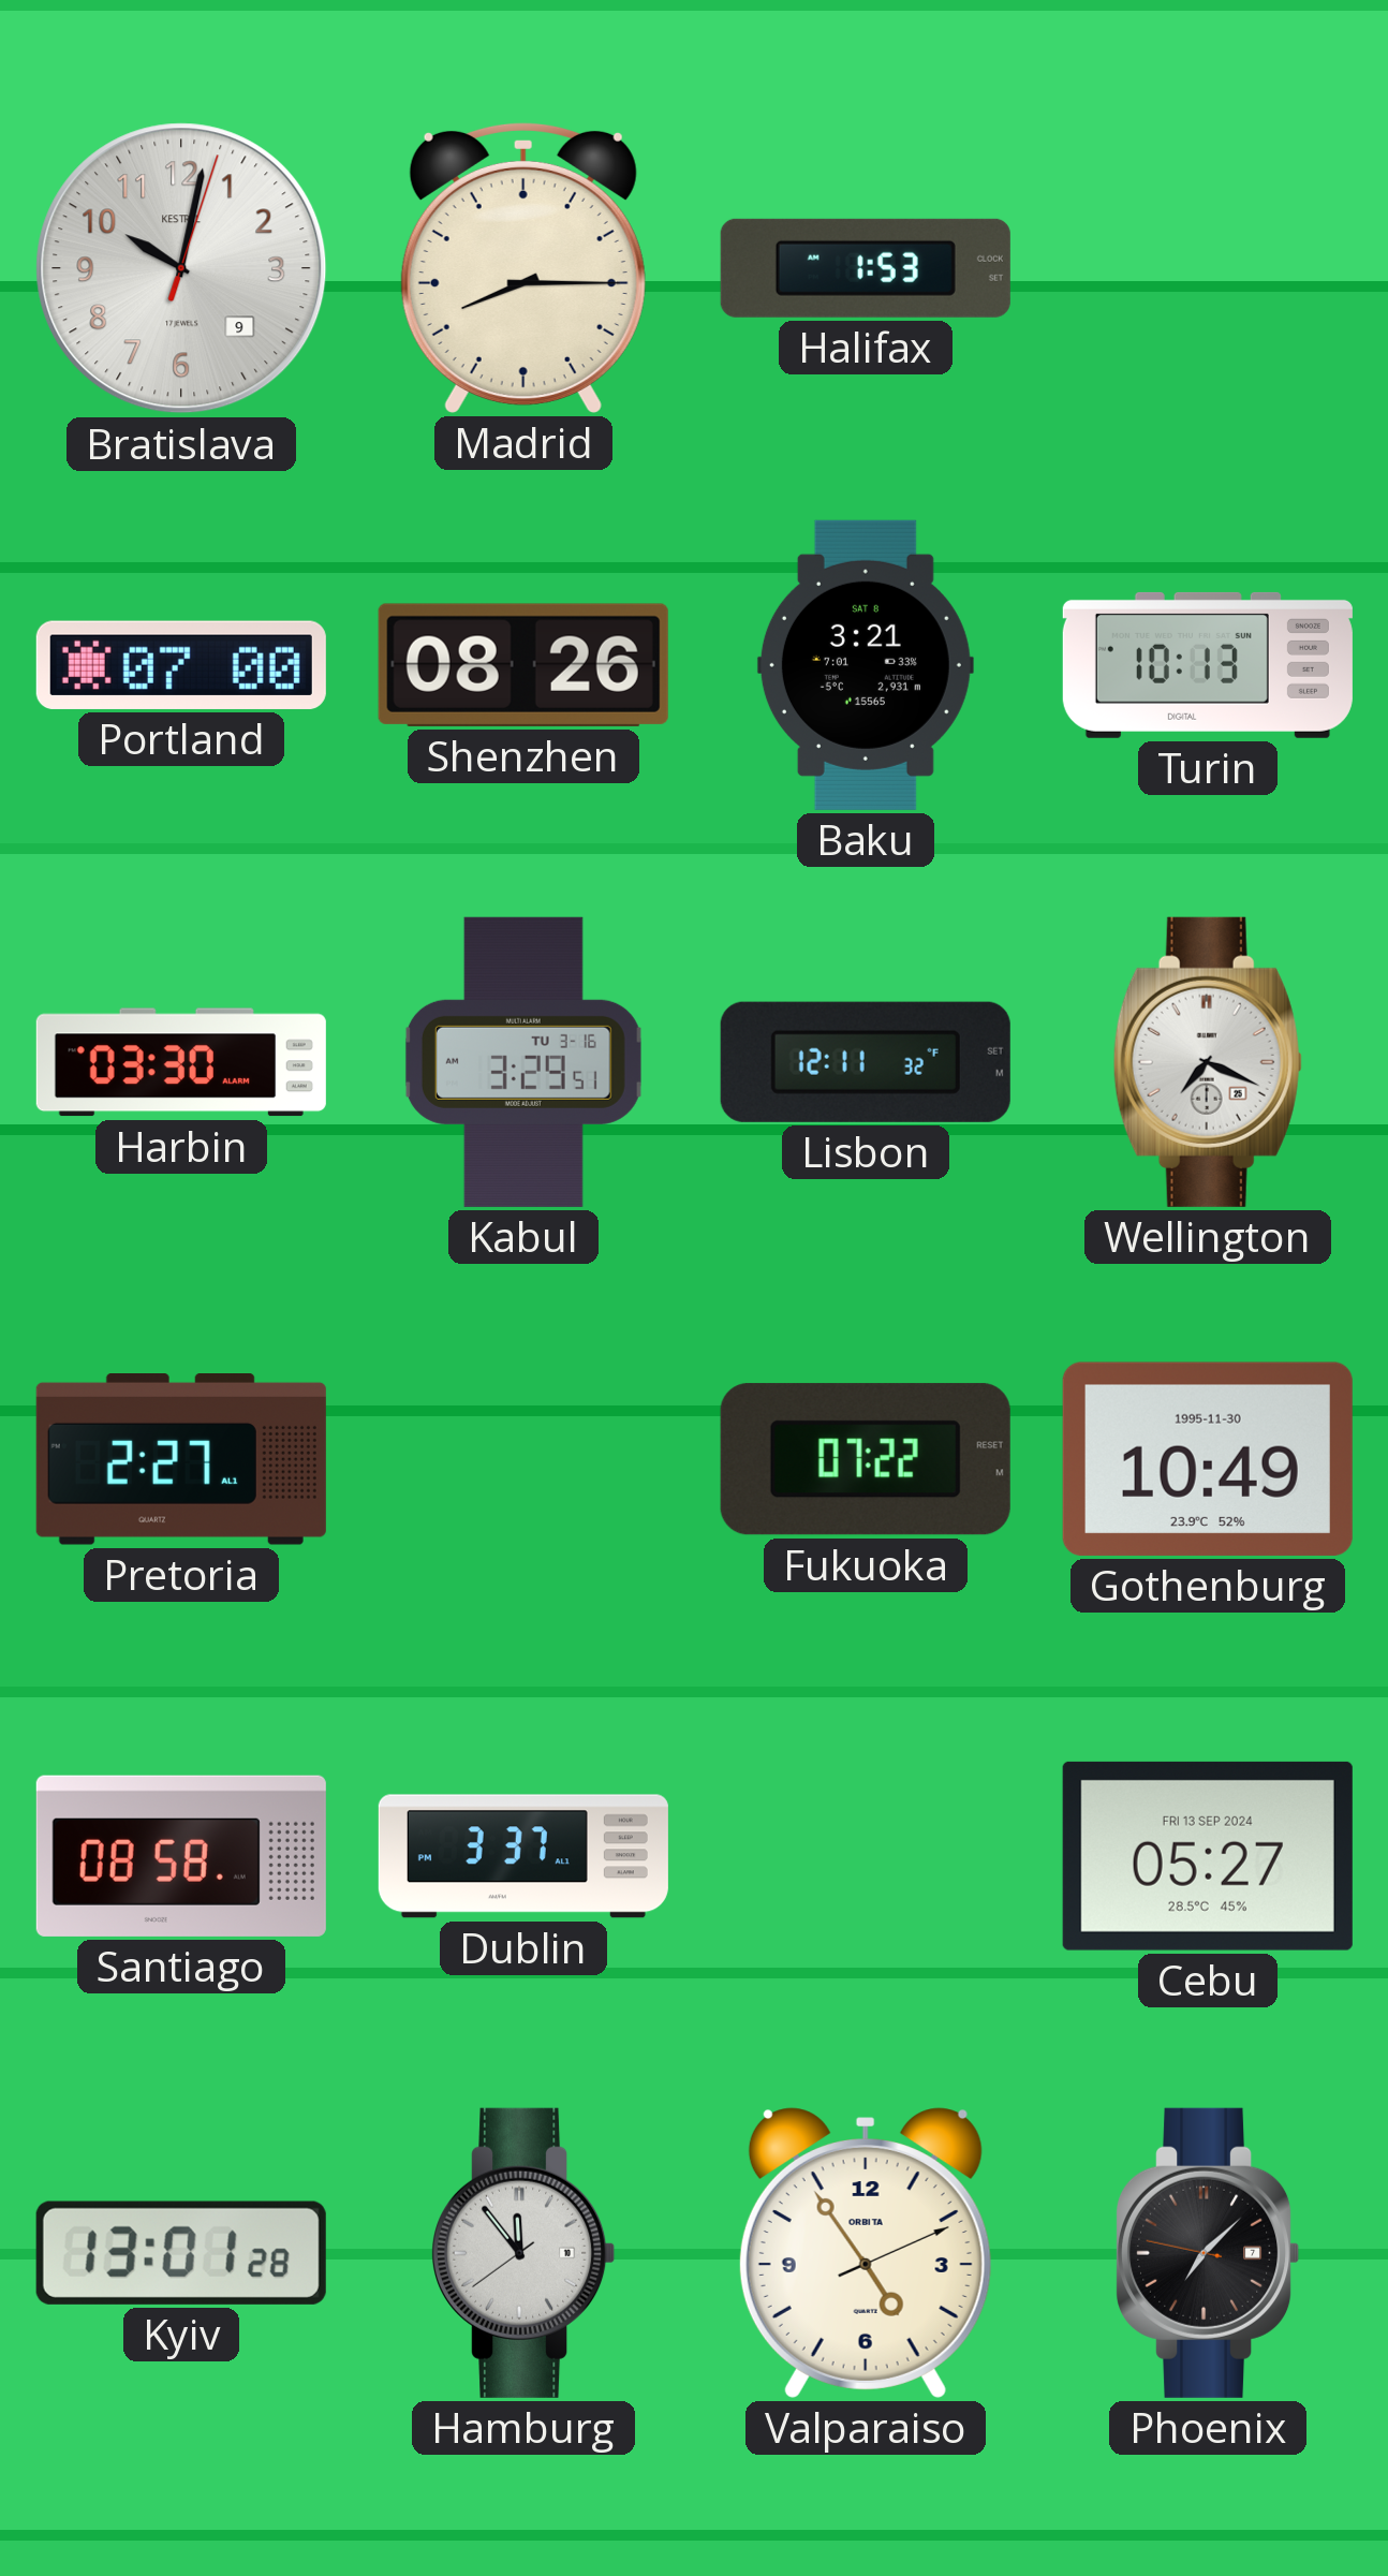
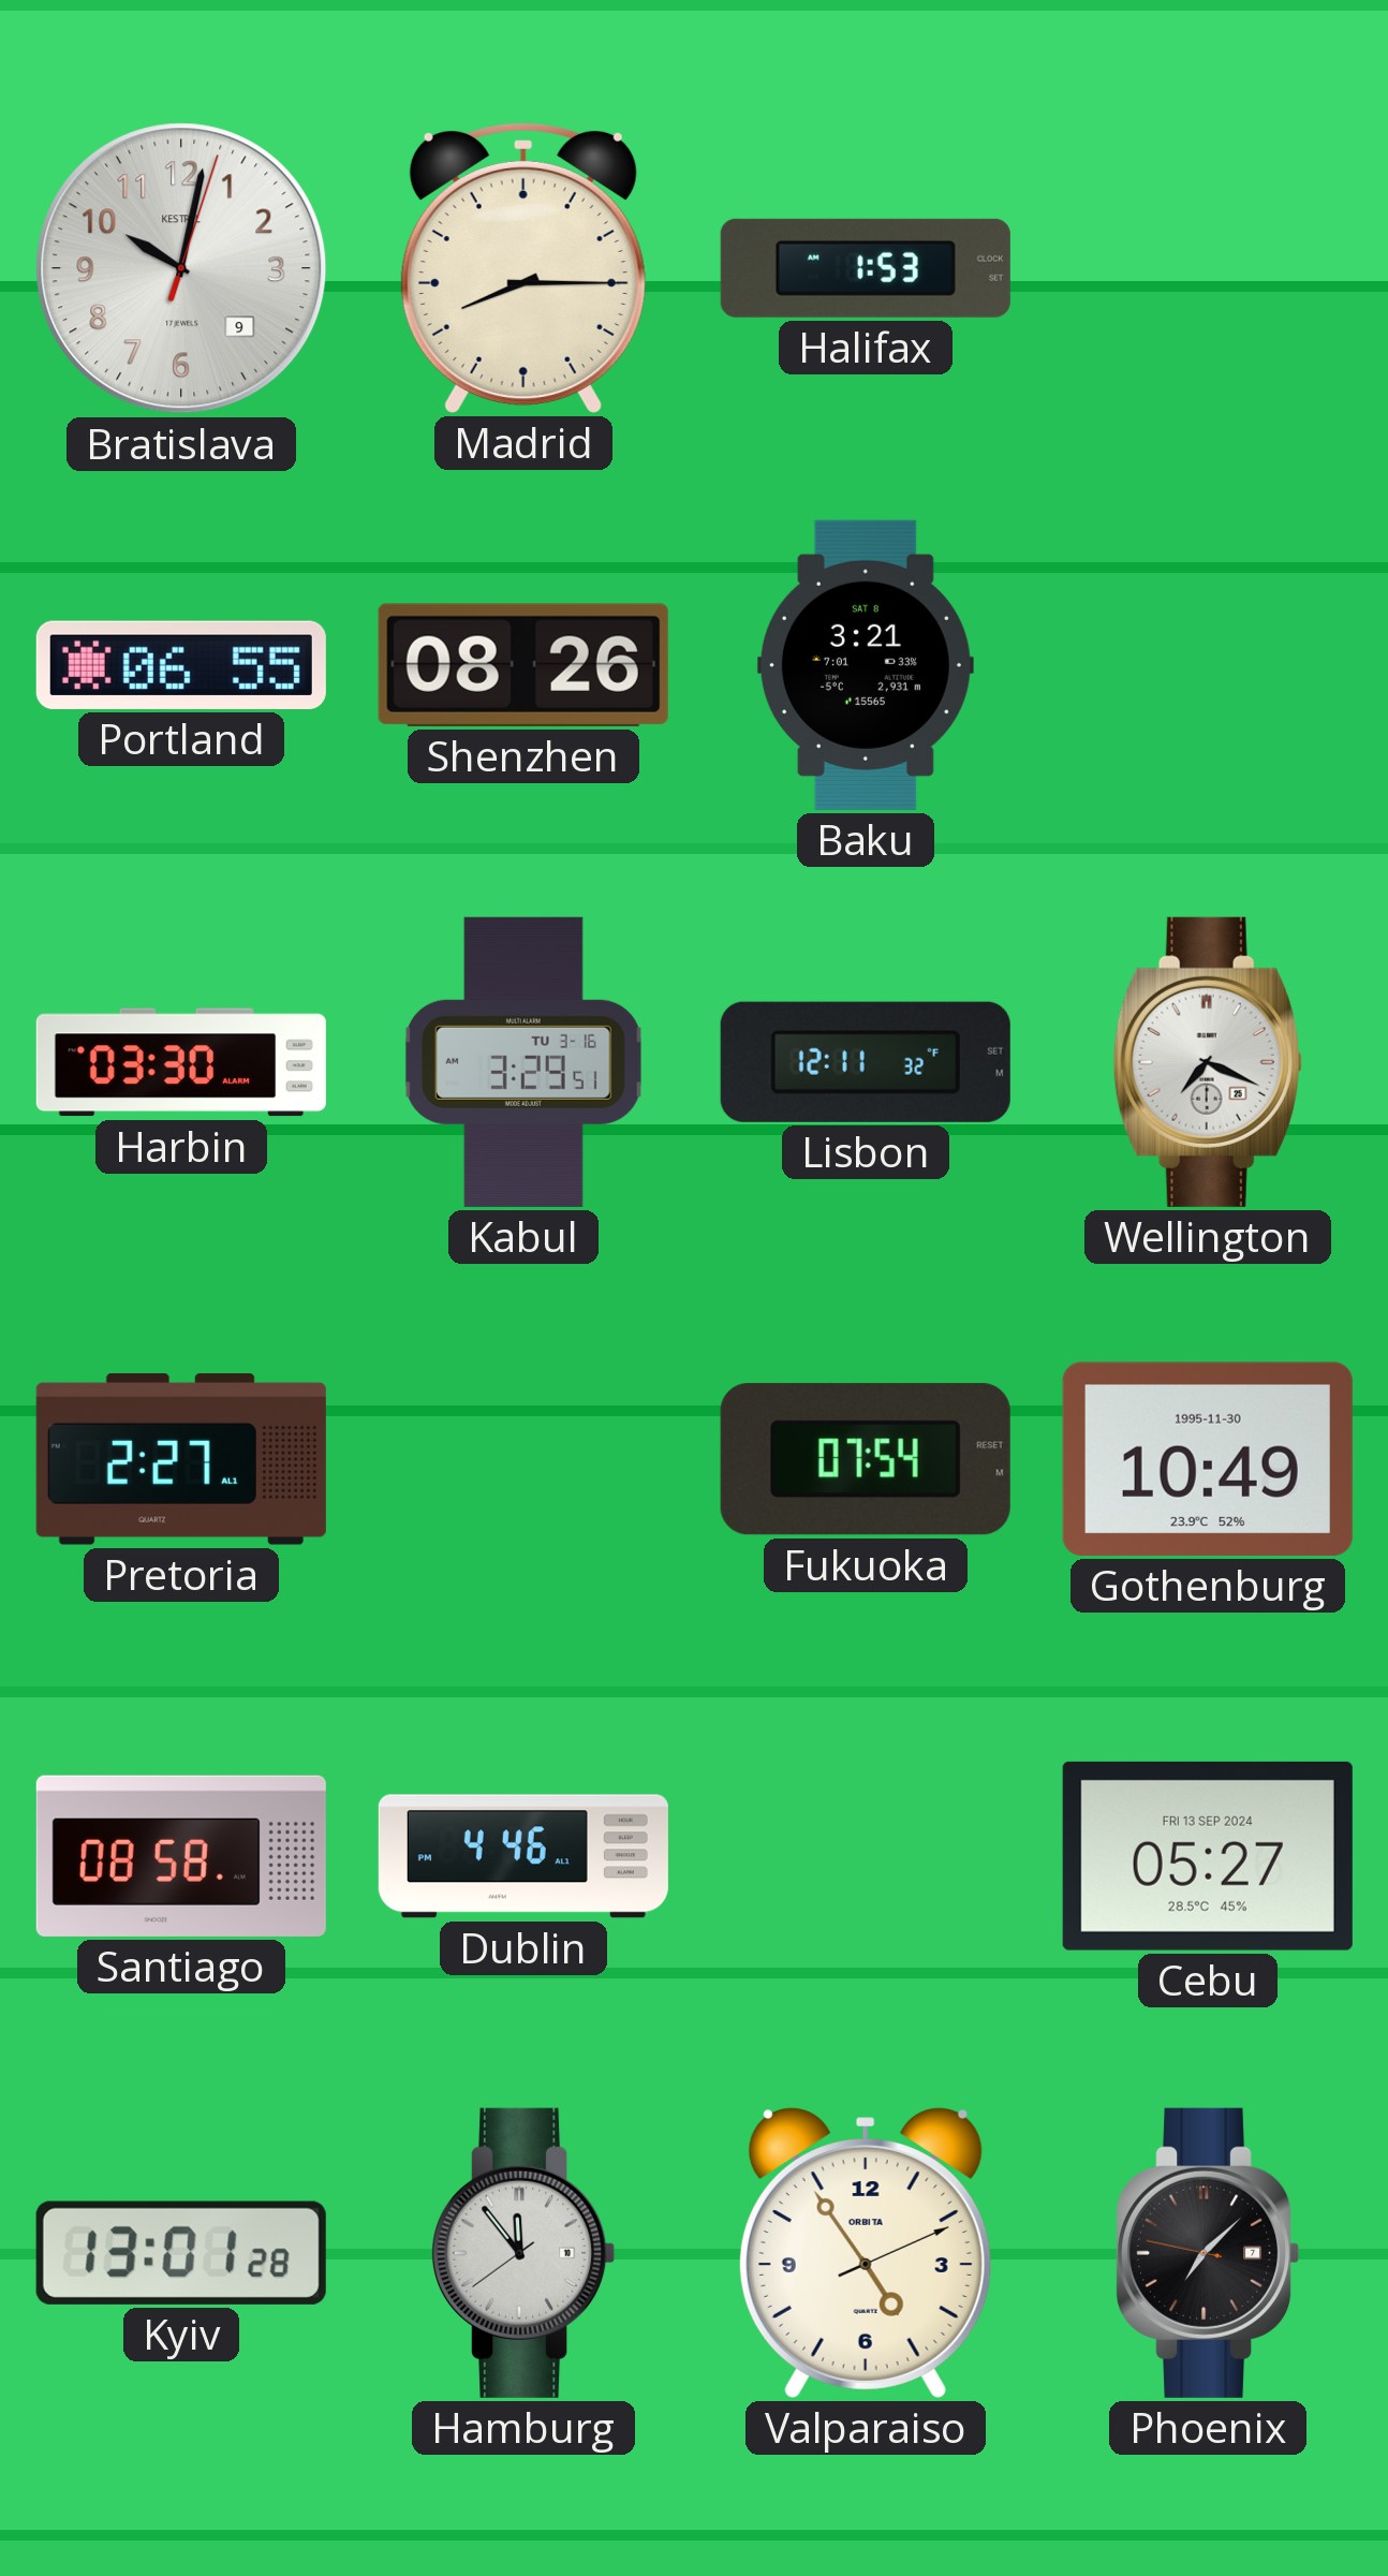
Portland: 07:00 -> 06:55
Turin: 10:13 -> none
Fukuoka: 07:22 -> 07:54
Dublin: 3:37 -> 4:46
